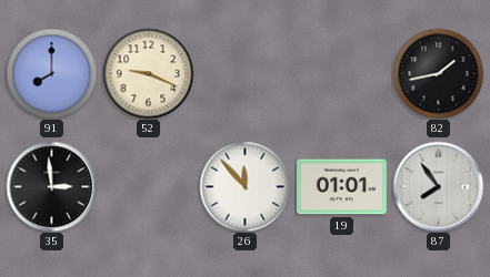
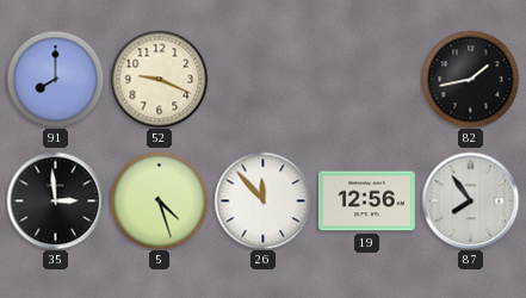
5: none -> 4:27
19: 01:01 -> 12:56
